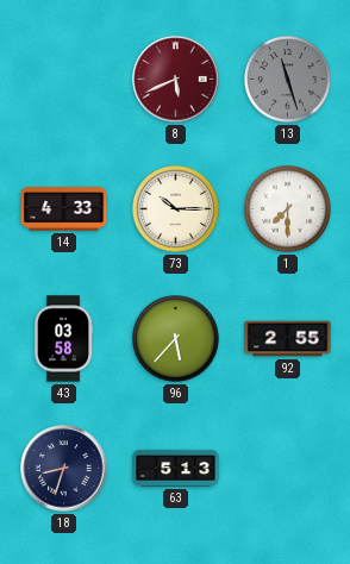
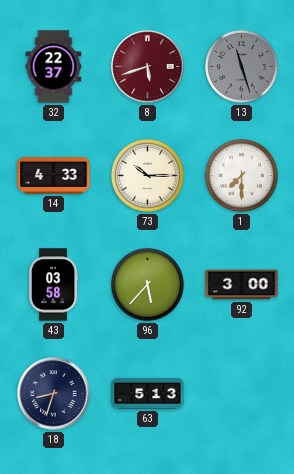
32: none -> 22:37
8: 5:41 -> 5:42
92: 2:55 -> 3:00
